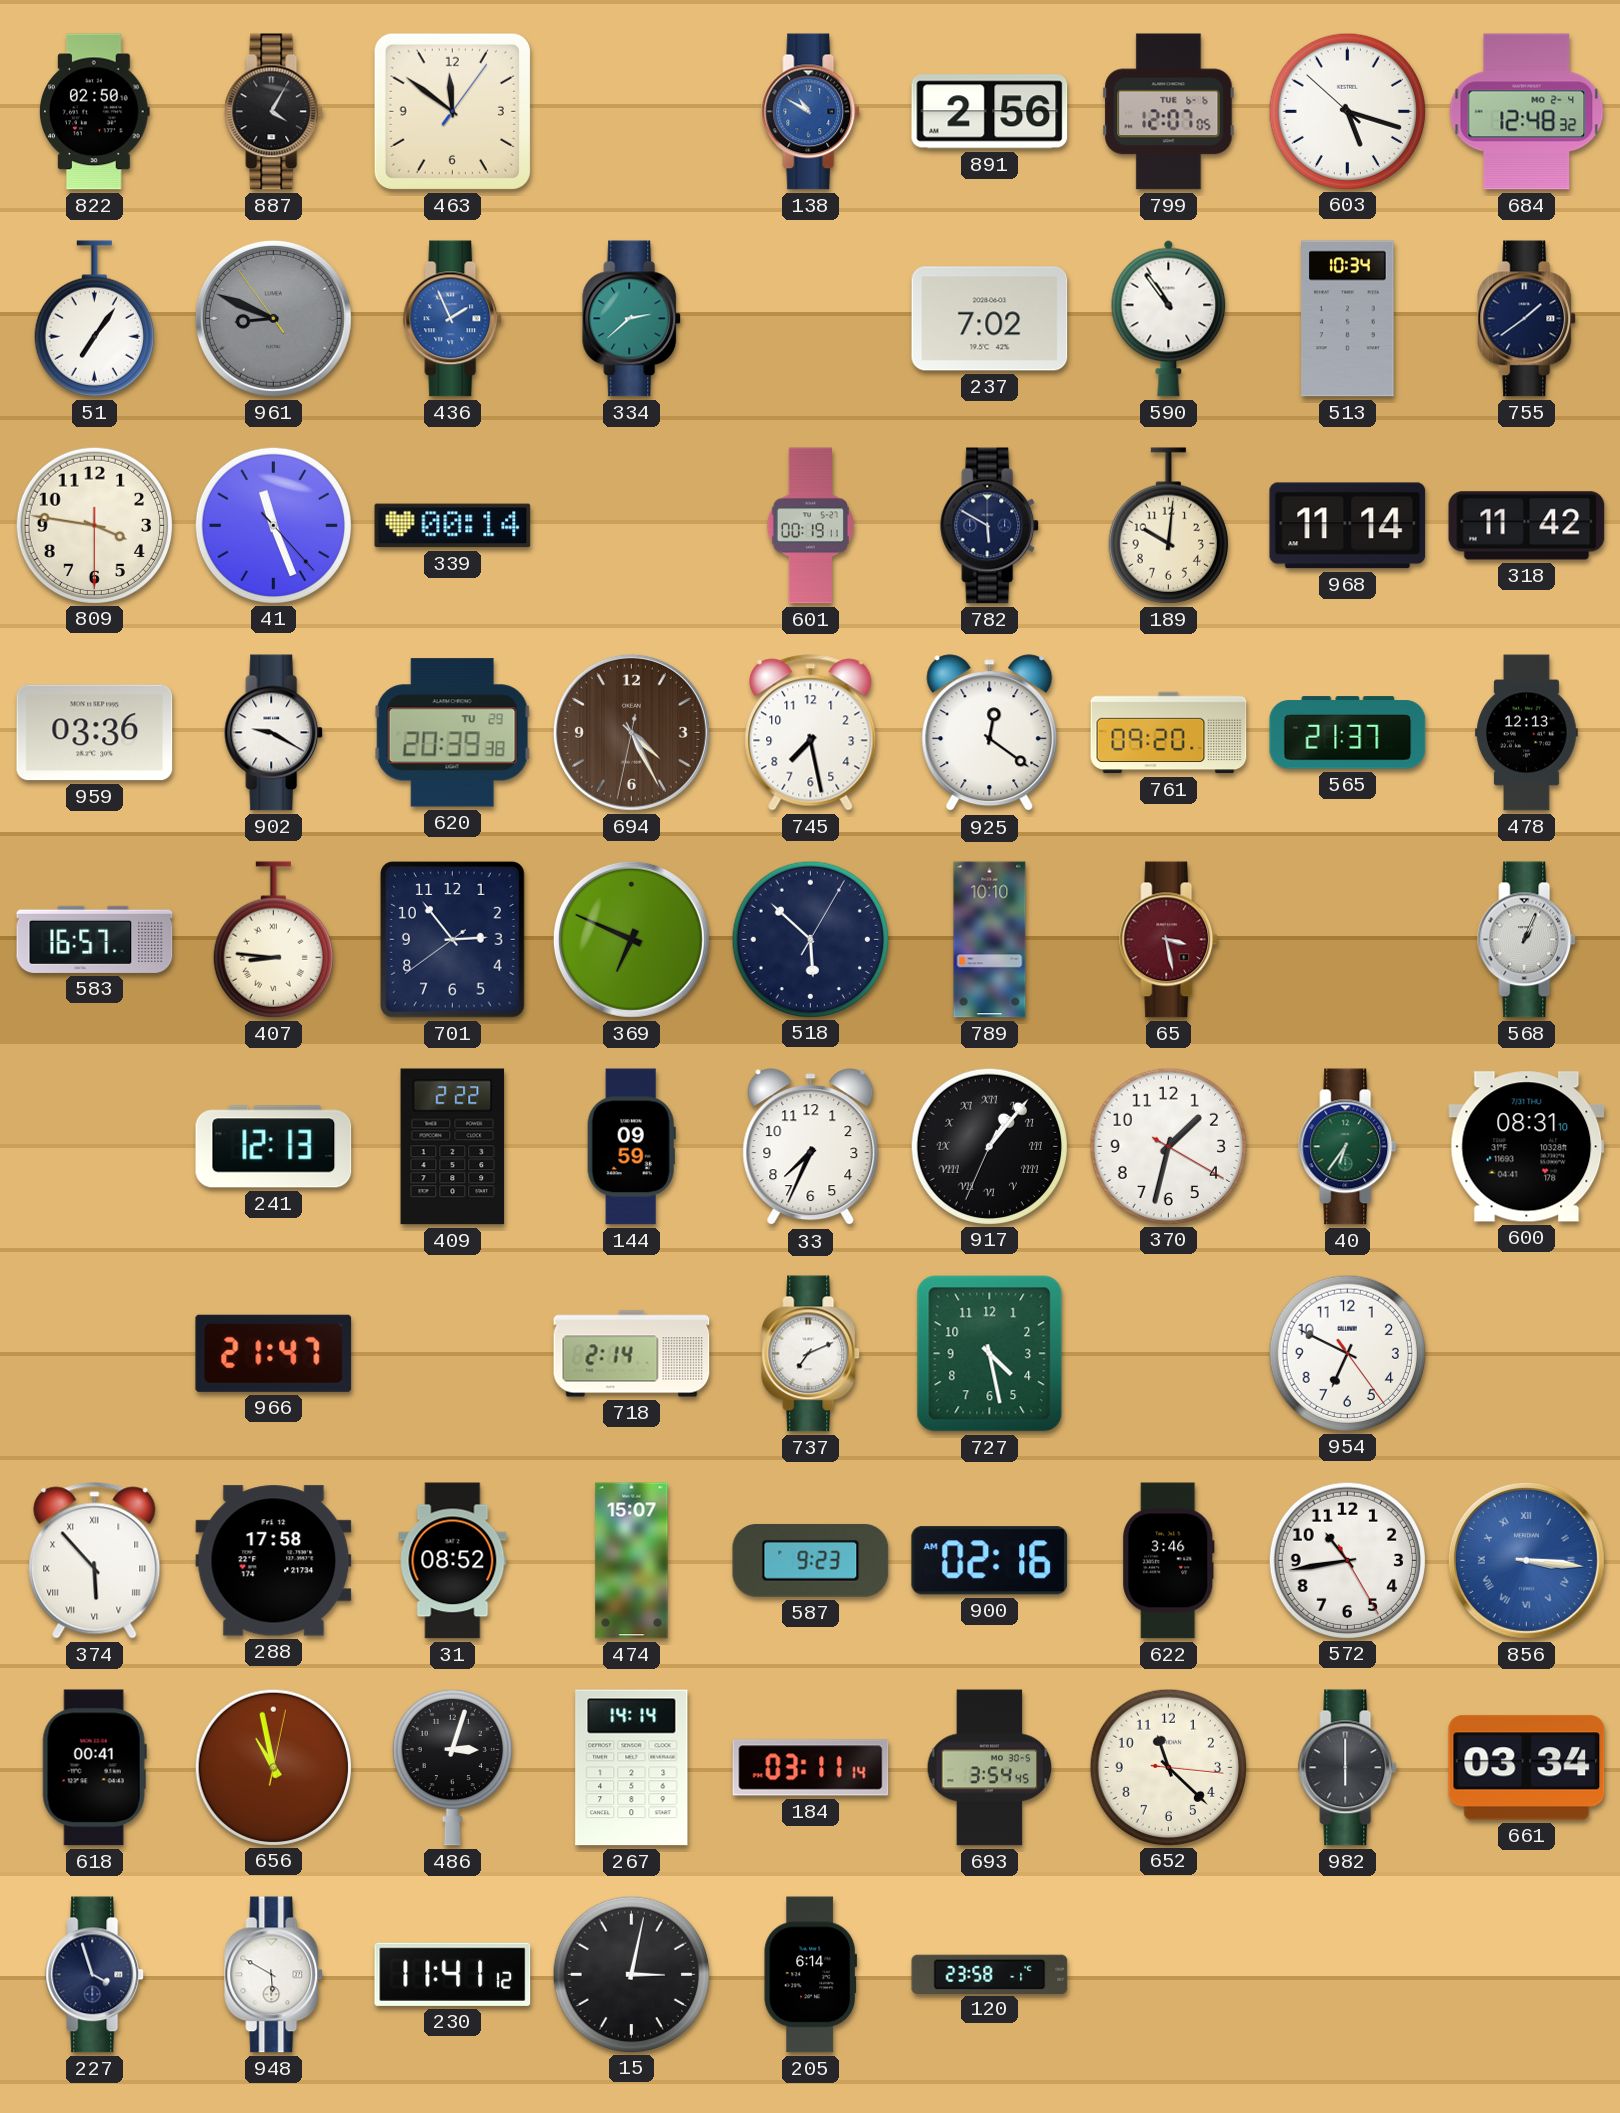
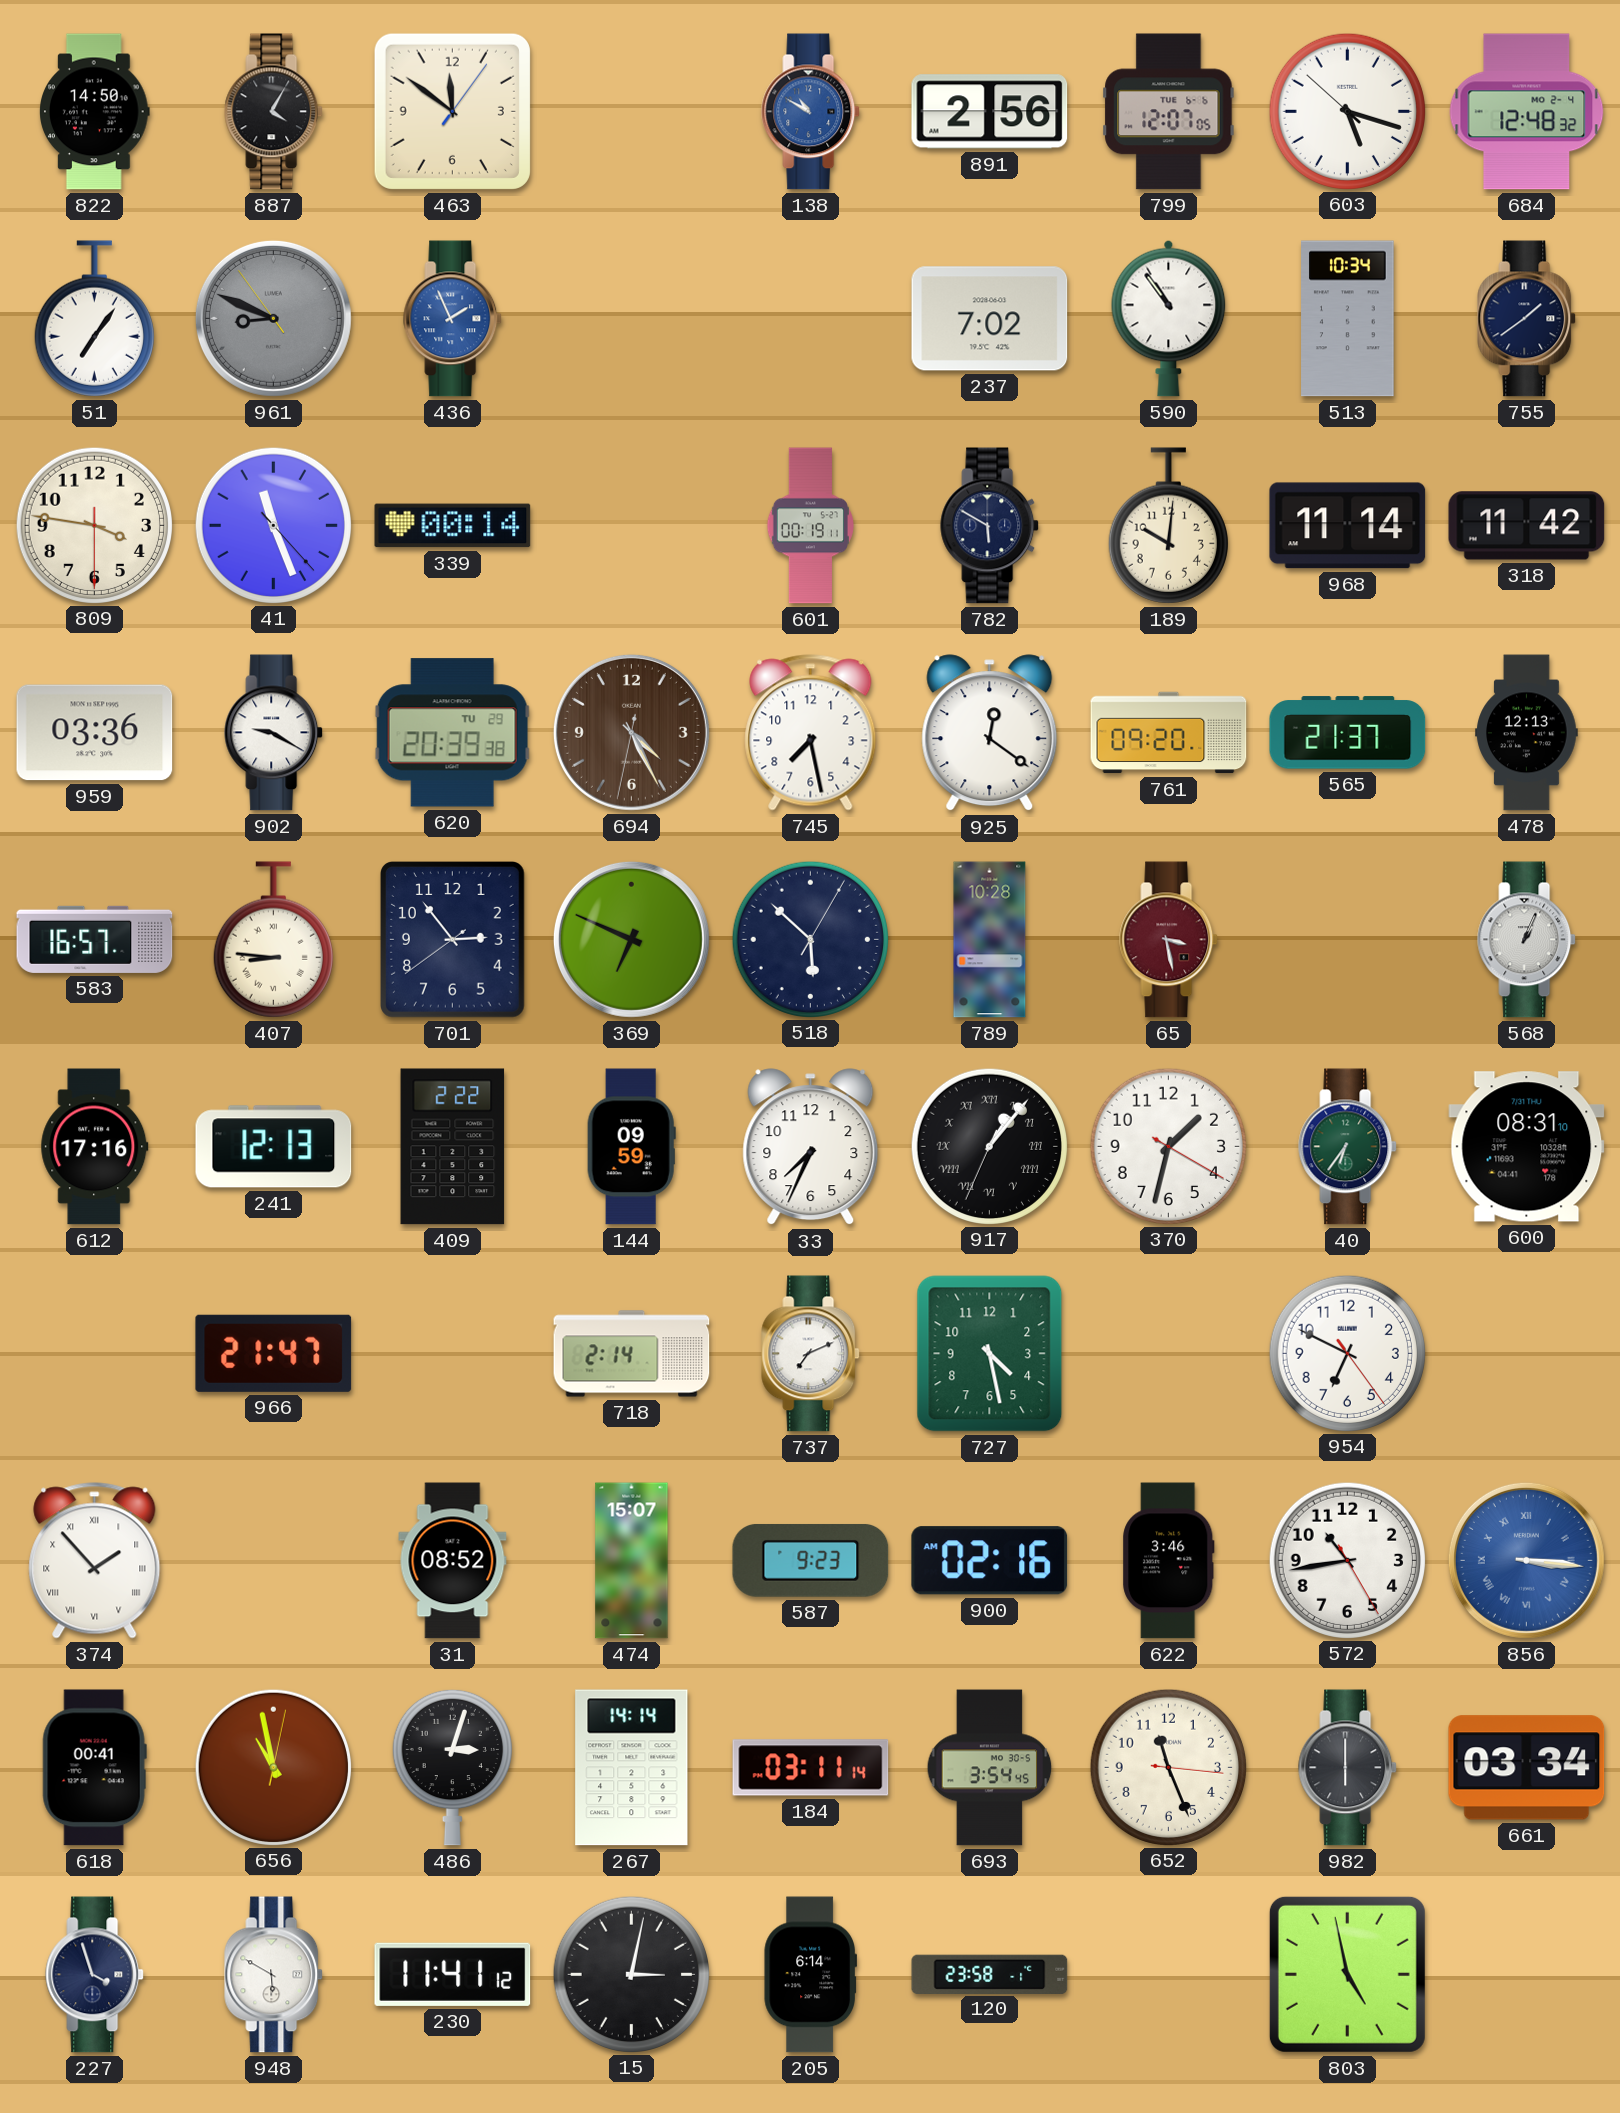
822: 02:50 -> 14:50
334: 2:38 -> none
789: 10:10 -> 10:28
612: none -> 17:16
374: 5:53 -> 1:53
288: 17:58 -> none
652: 11:22 -> 11:26
803: none -> 4:58
